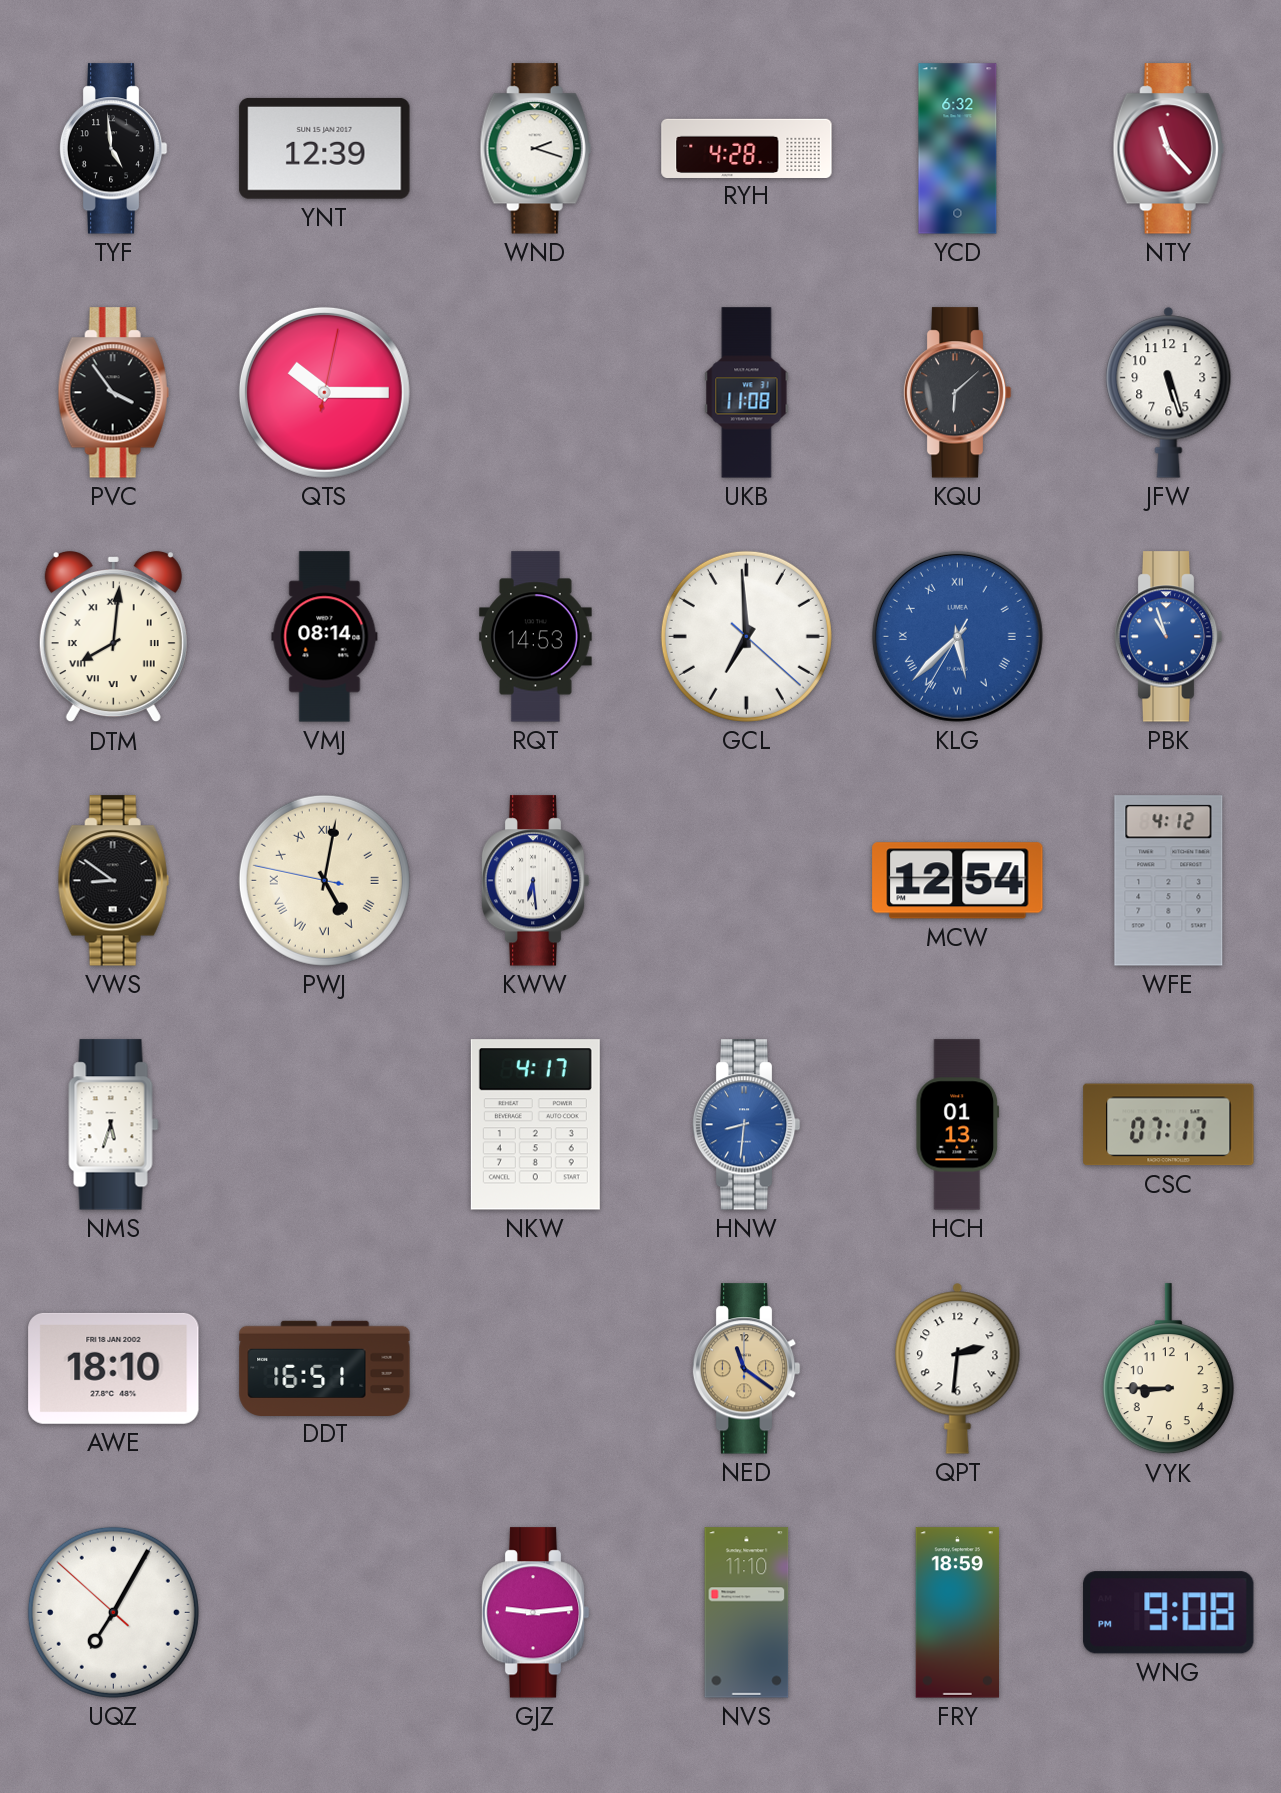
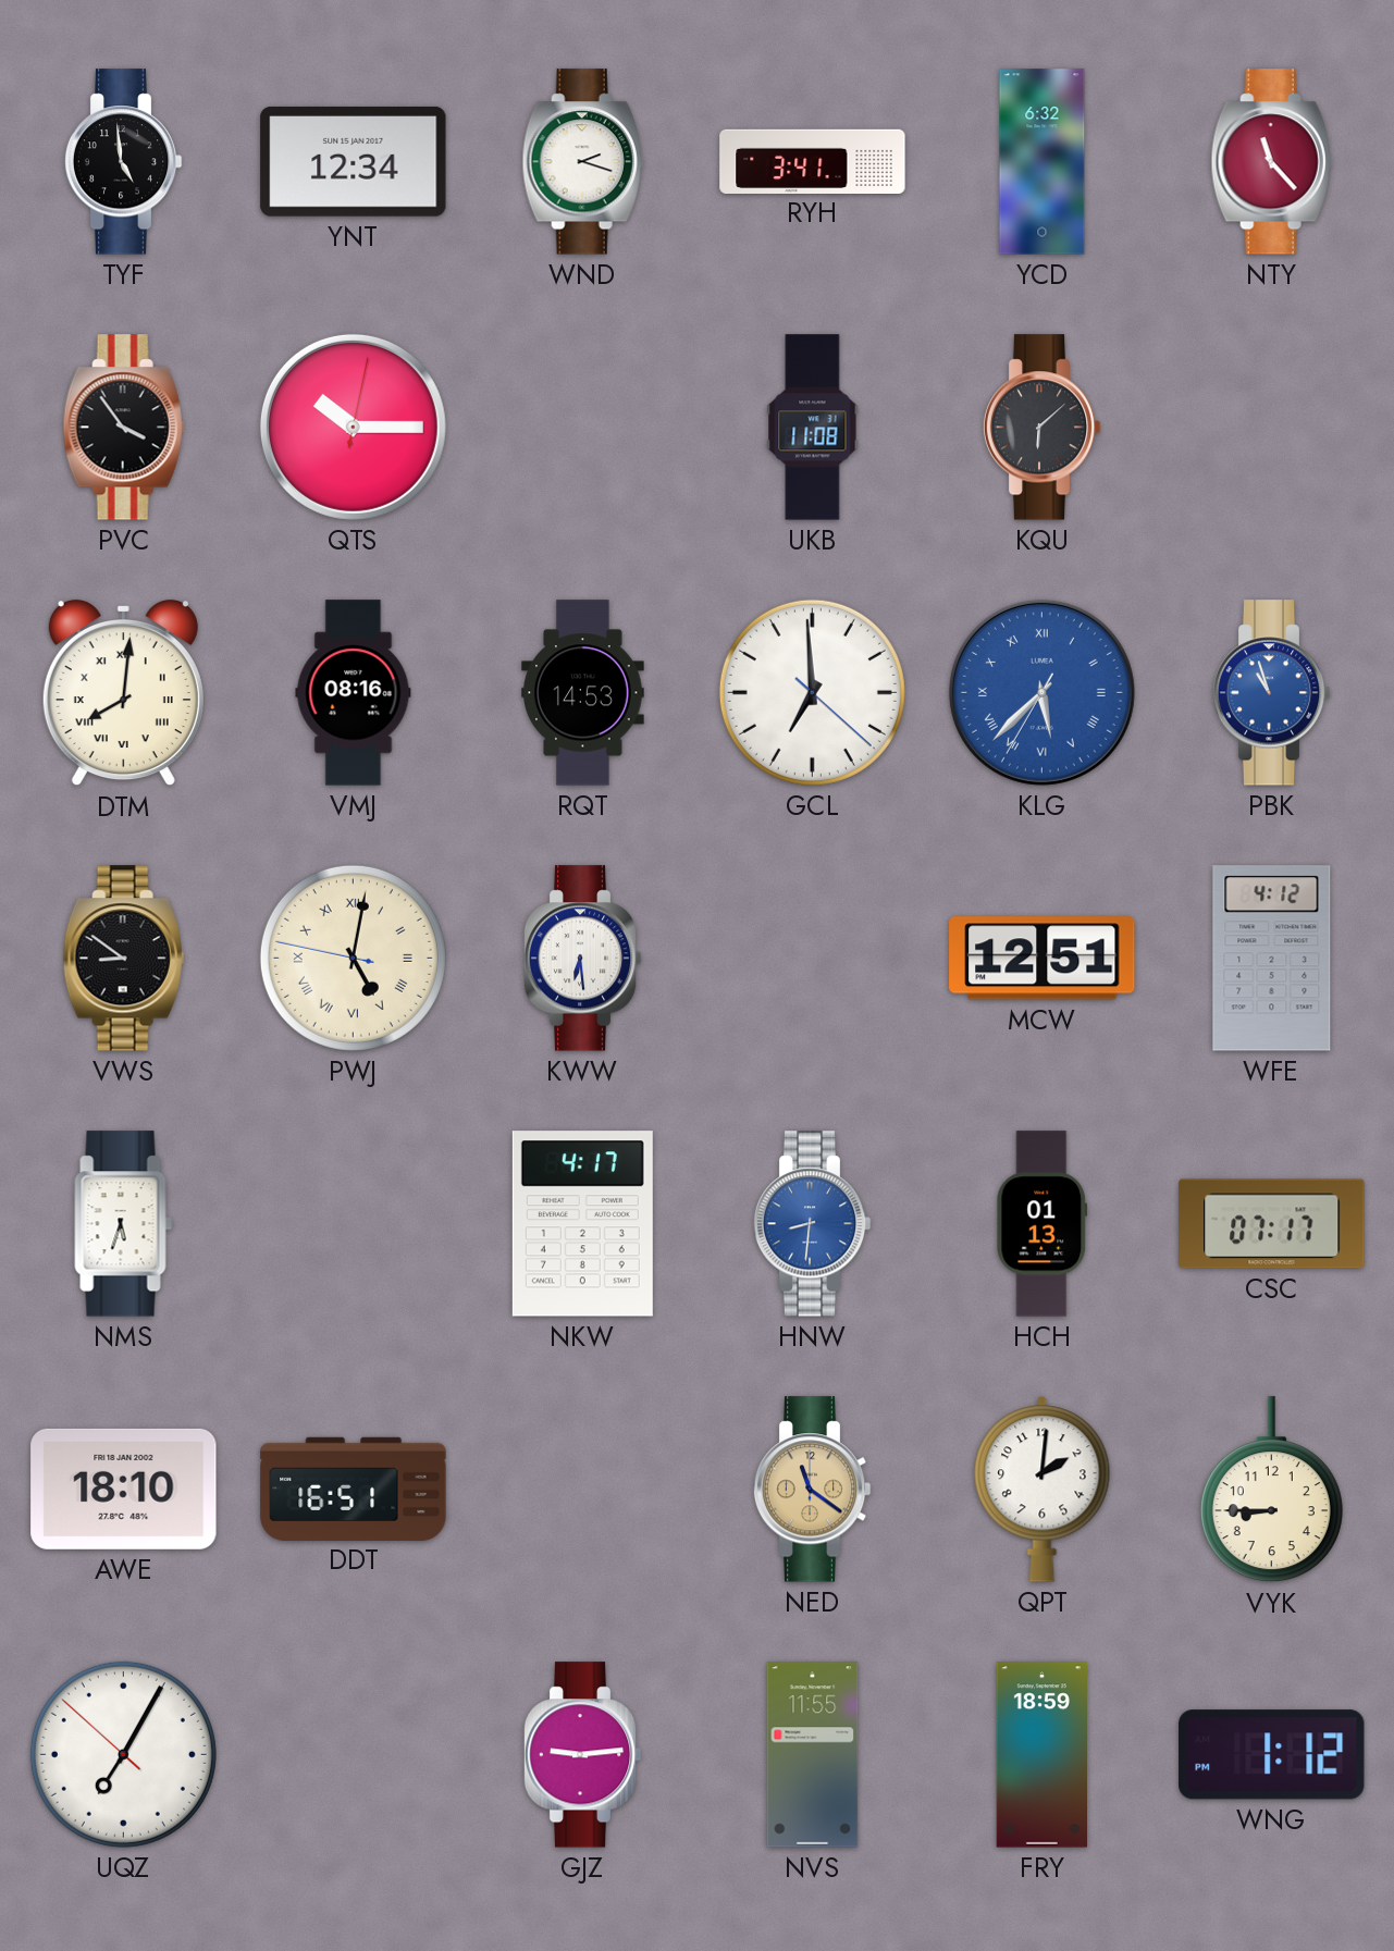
YNT: 12:39 -> 12:34
RYH: 4:28 -> 3:41
JFW: 5:27 -> none
VMJ: 08:14 -> 08:16
MCW: 12:54 -> 12:51
QPT: 2:31 -> 2:01
NVS: 11:10 -> 11:55
WNG: 9:08 -> 1:12
